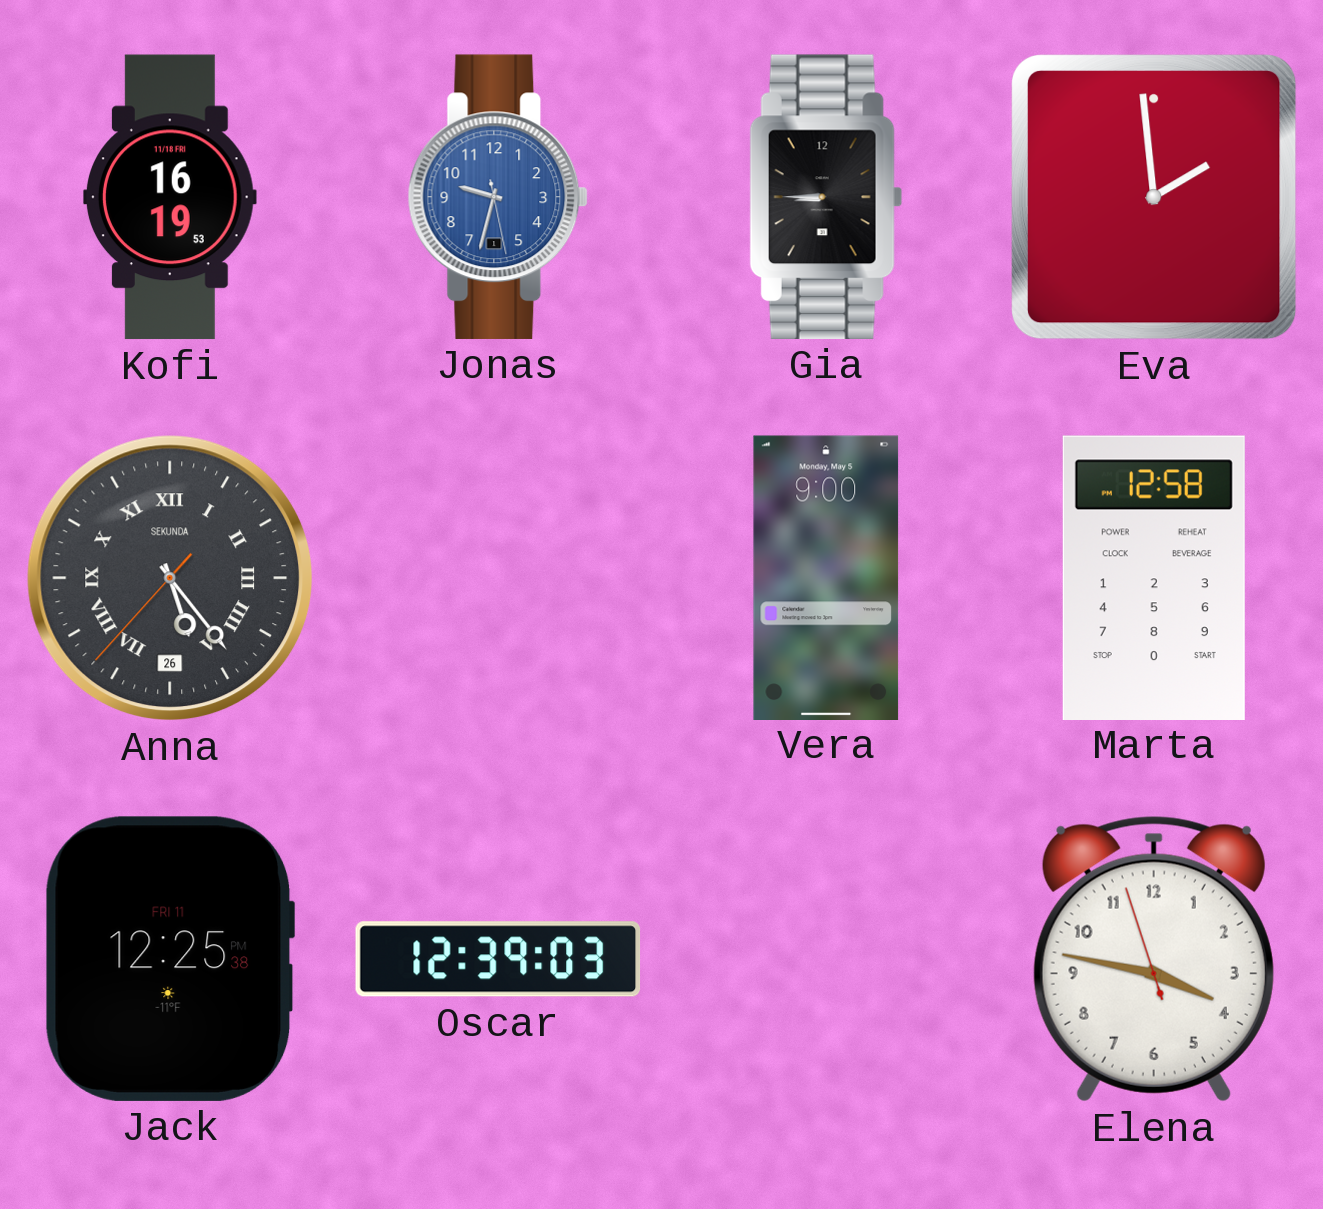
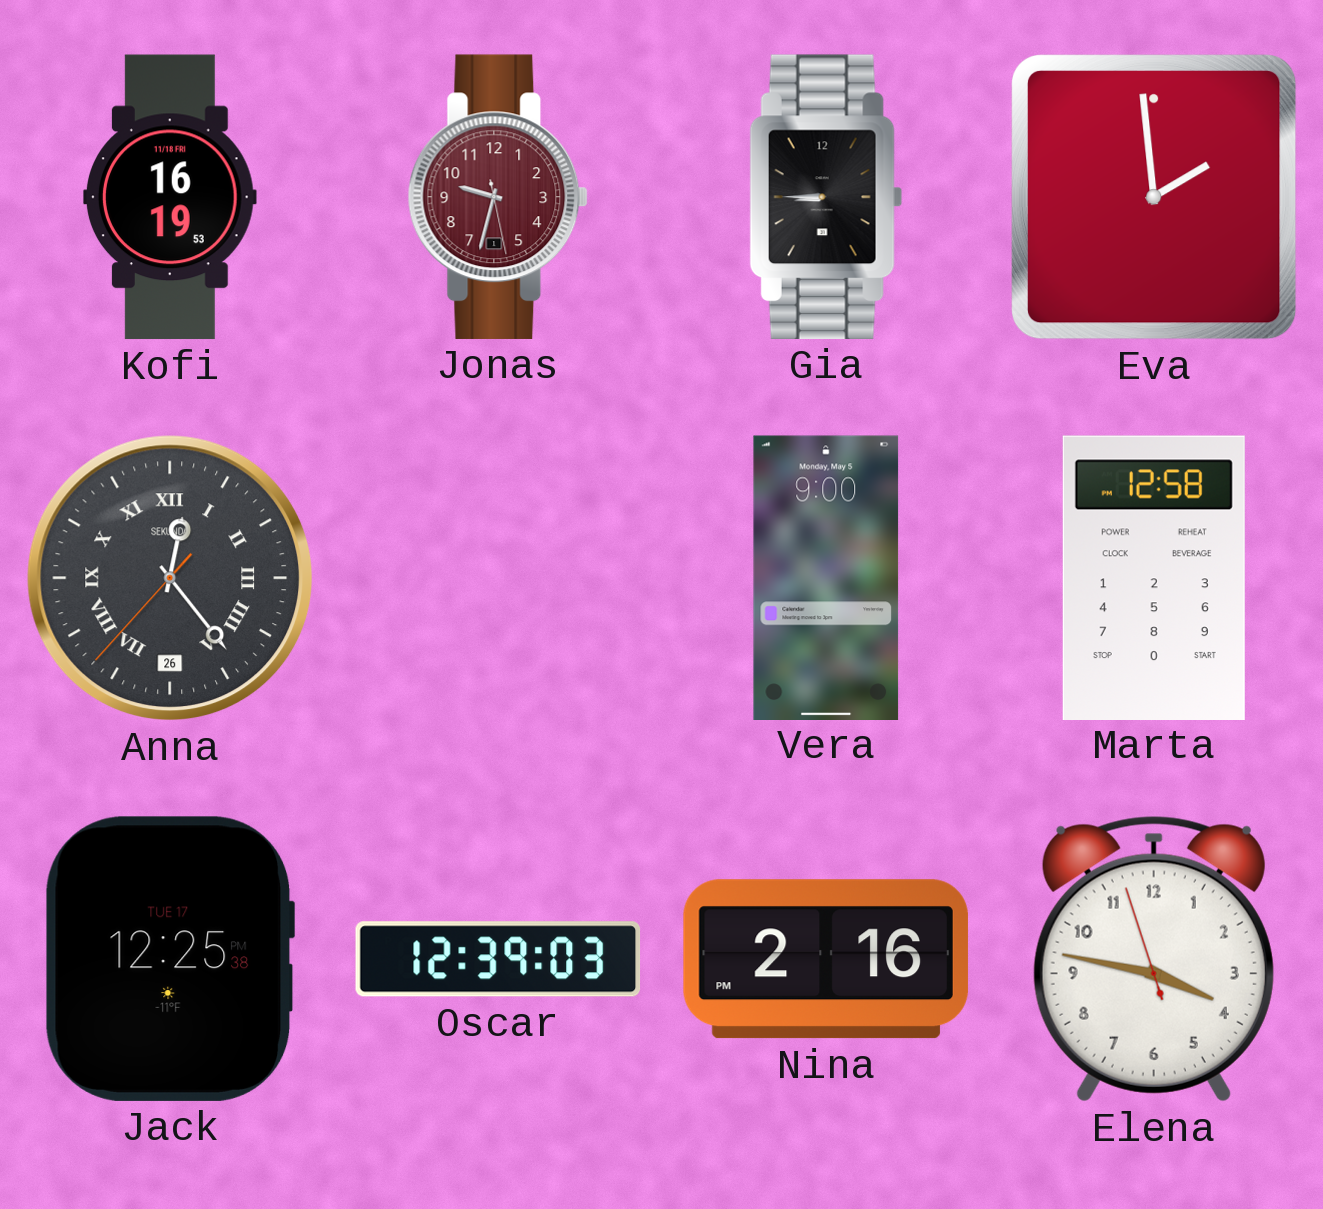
Jonas dial: blue -> burgundy
Anna: 5:23 -> 12:23
Jack date: FRI 11 -> TUE 17
Nina: none -> 2:16
